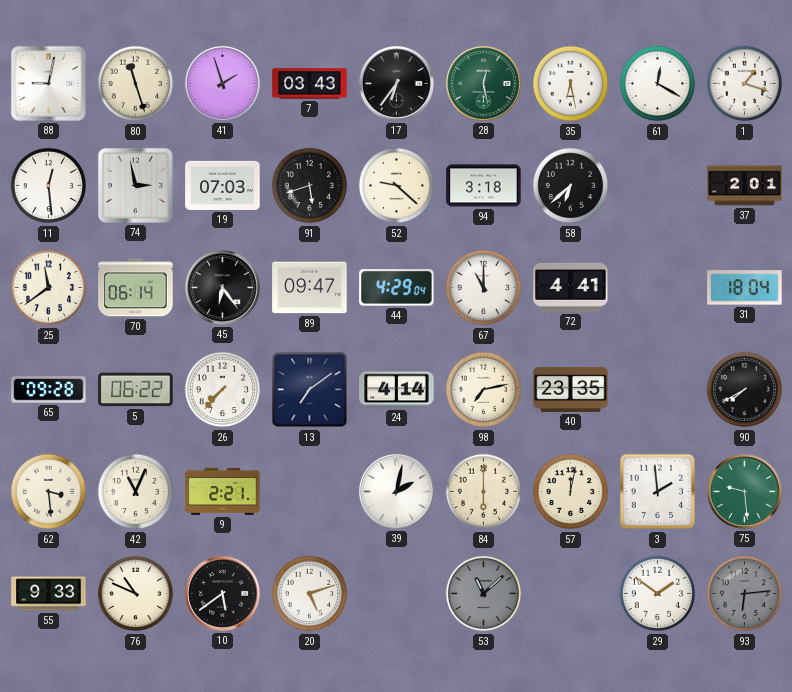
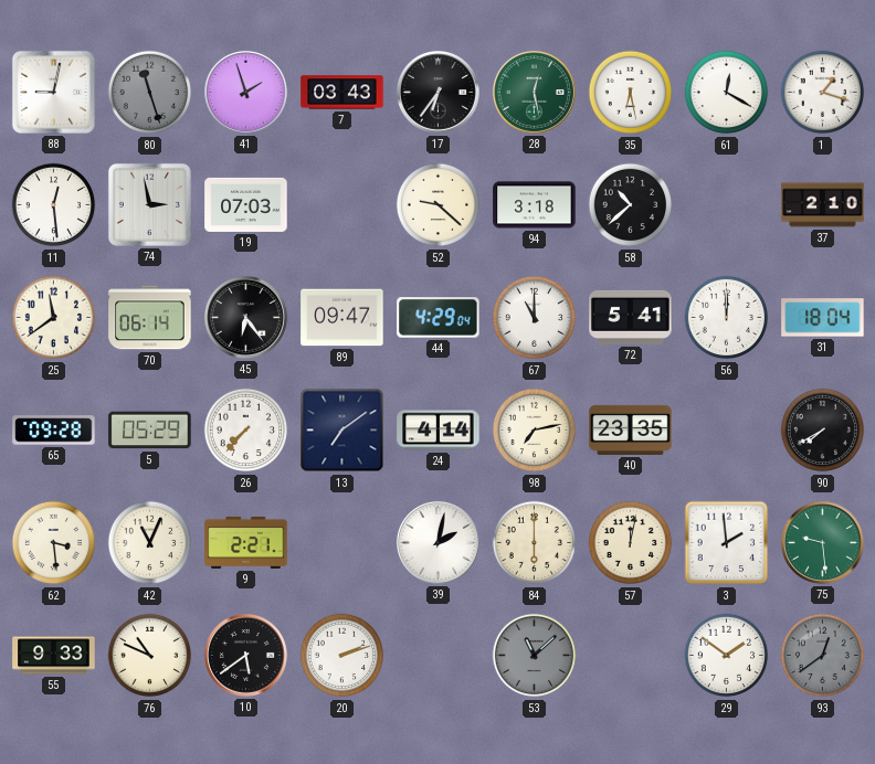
80 dial: cream -> grey
91: 5:42 -> none
58: 6:38 -> 10:38
37: 2:01 -> 2:10
72: 4:41 -> 5:41
56: none -> 12:00
5: 06:22 -> 05:29
20: 5:12 -> 2:12
93: 6:14 -> 12:39
